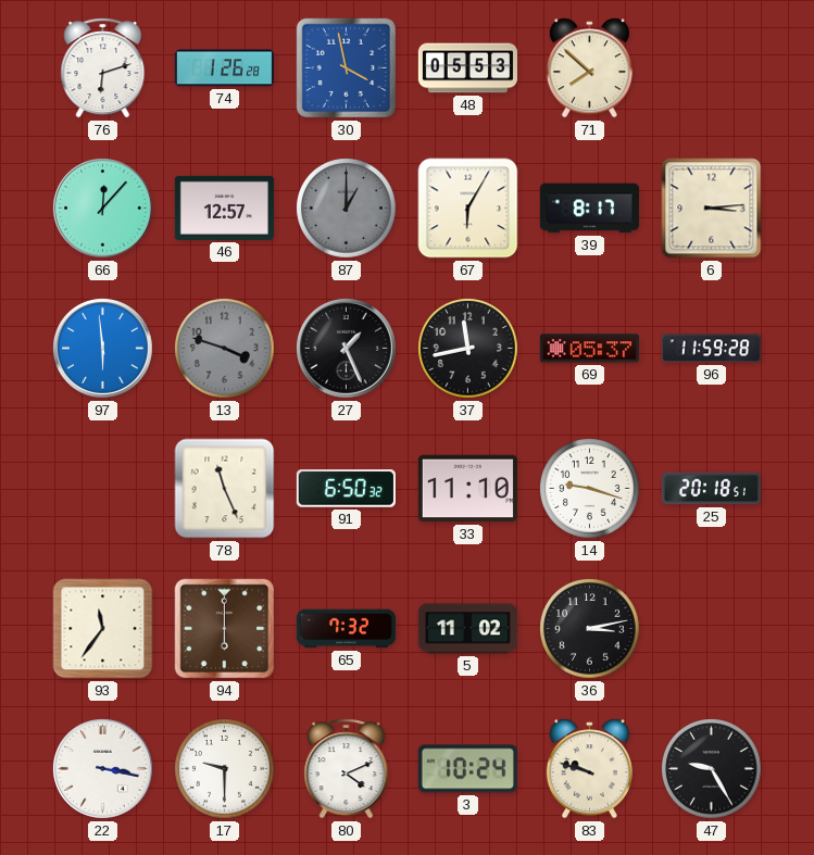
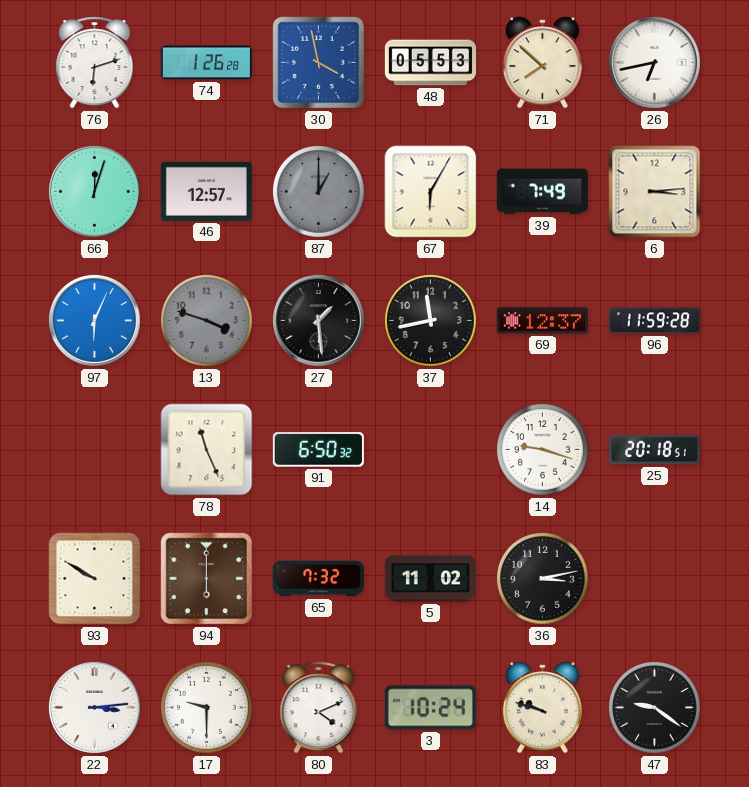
26: none -> 6:43
66: 12:07 -> 12:03
39: 8:17 -> 7:49
97: 5:59 -> 6:04
27: 1:26 -> 1:29
69: 05:37 -> 12:37
33: 11:10 -> none
93: 11:36 -> 9:50
22: 3:17 -> 3:14
47: 9:25 -> 9:21
